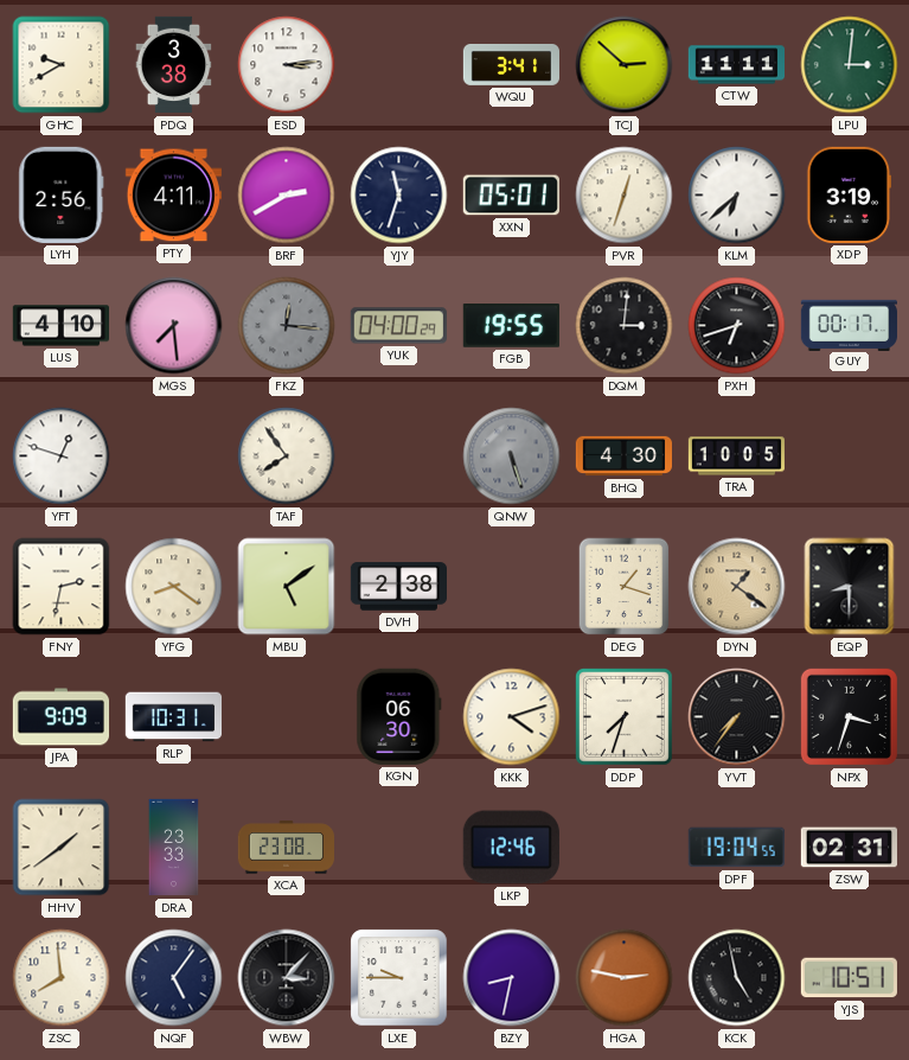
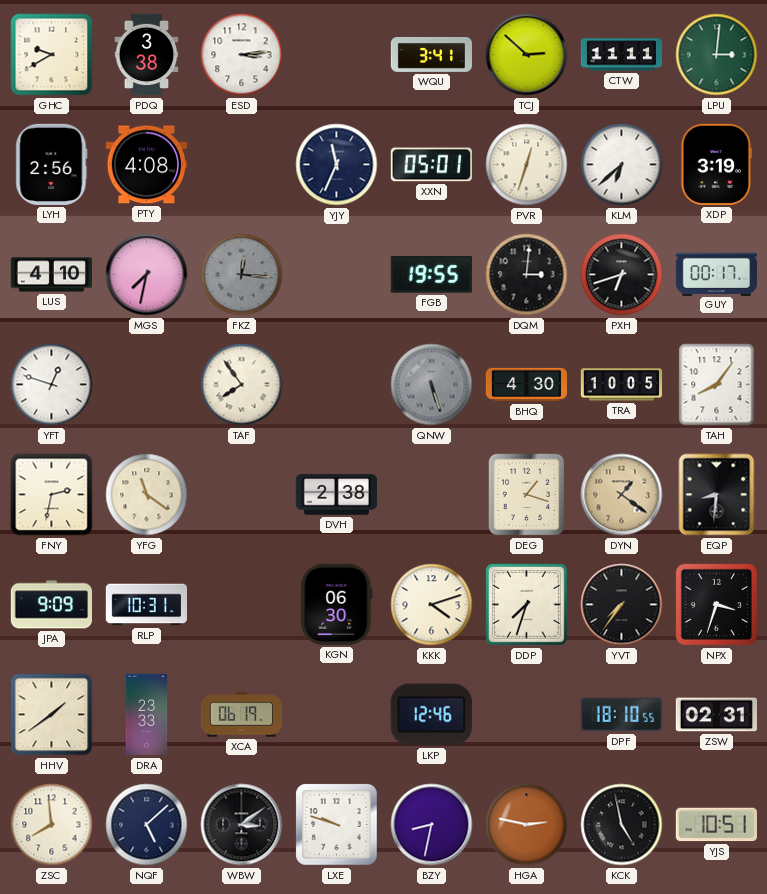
PTY: 4:11 -> 4:08
BRF: 2:40 -> none
YJY: 11:33 -> 11:34
MGS: 7:29 -> 7:32
YUK: 04:00 -> none
TAH: none -> 8:06
YFG: 8:21 -> 11:21
MBU: 5:09 -> none
EQP: 8:30 -> 8:31
XCA: 23:08 -> 06:19
DPF: 19:04 -> 18:10
NQF: 5:06 -> 5:08
WBW: 3:07 -> 3:09
LXE: 9:45 -> 9:48
